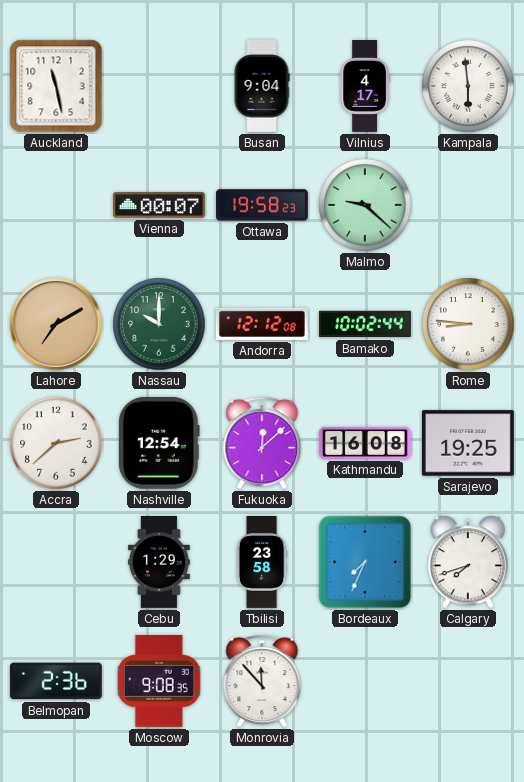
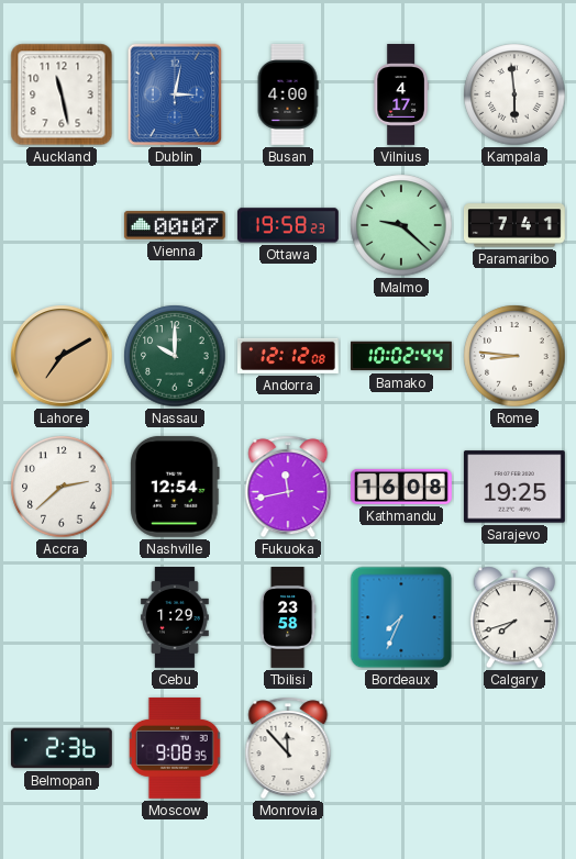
Dublin: none -> 3:02
Busan: 9:04 -> 4:00
Paramaribo: none -> 7:41
Fukuoka: 12:08 -> 11:43
